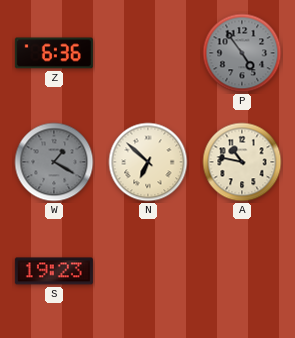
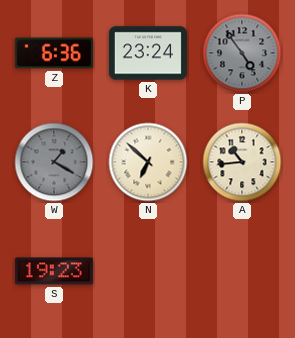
K: none -> 23:24
A: 10:47 -> 10:44
